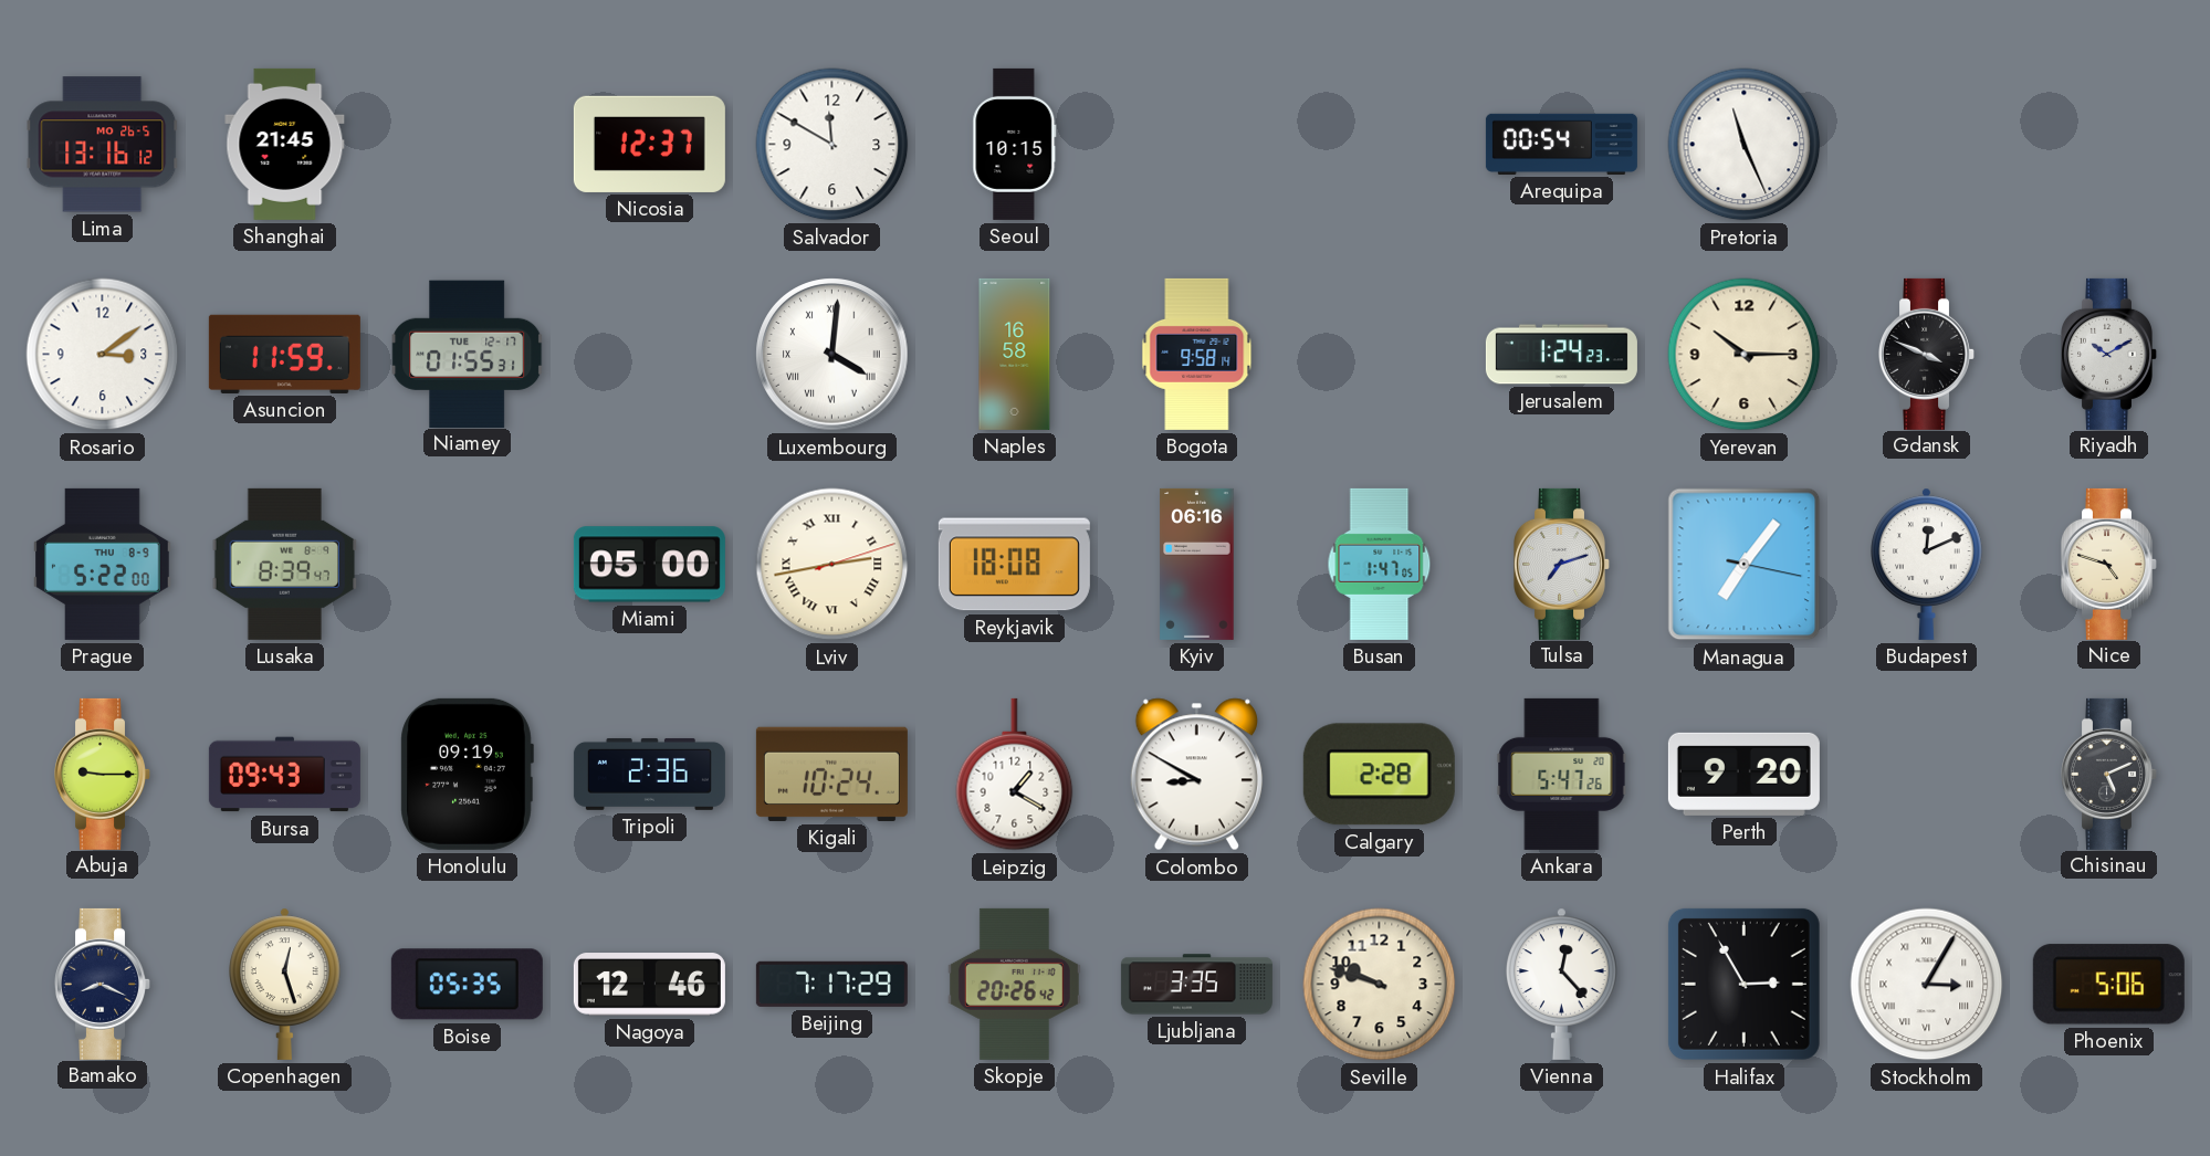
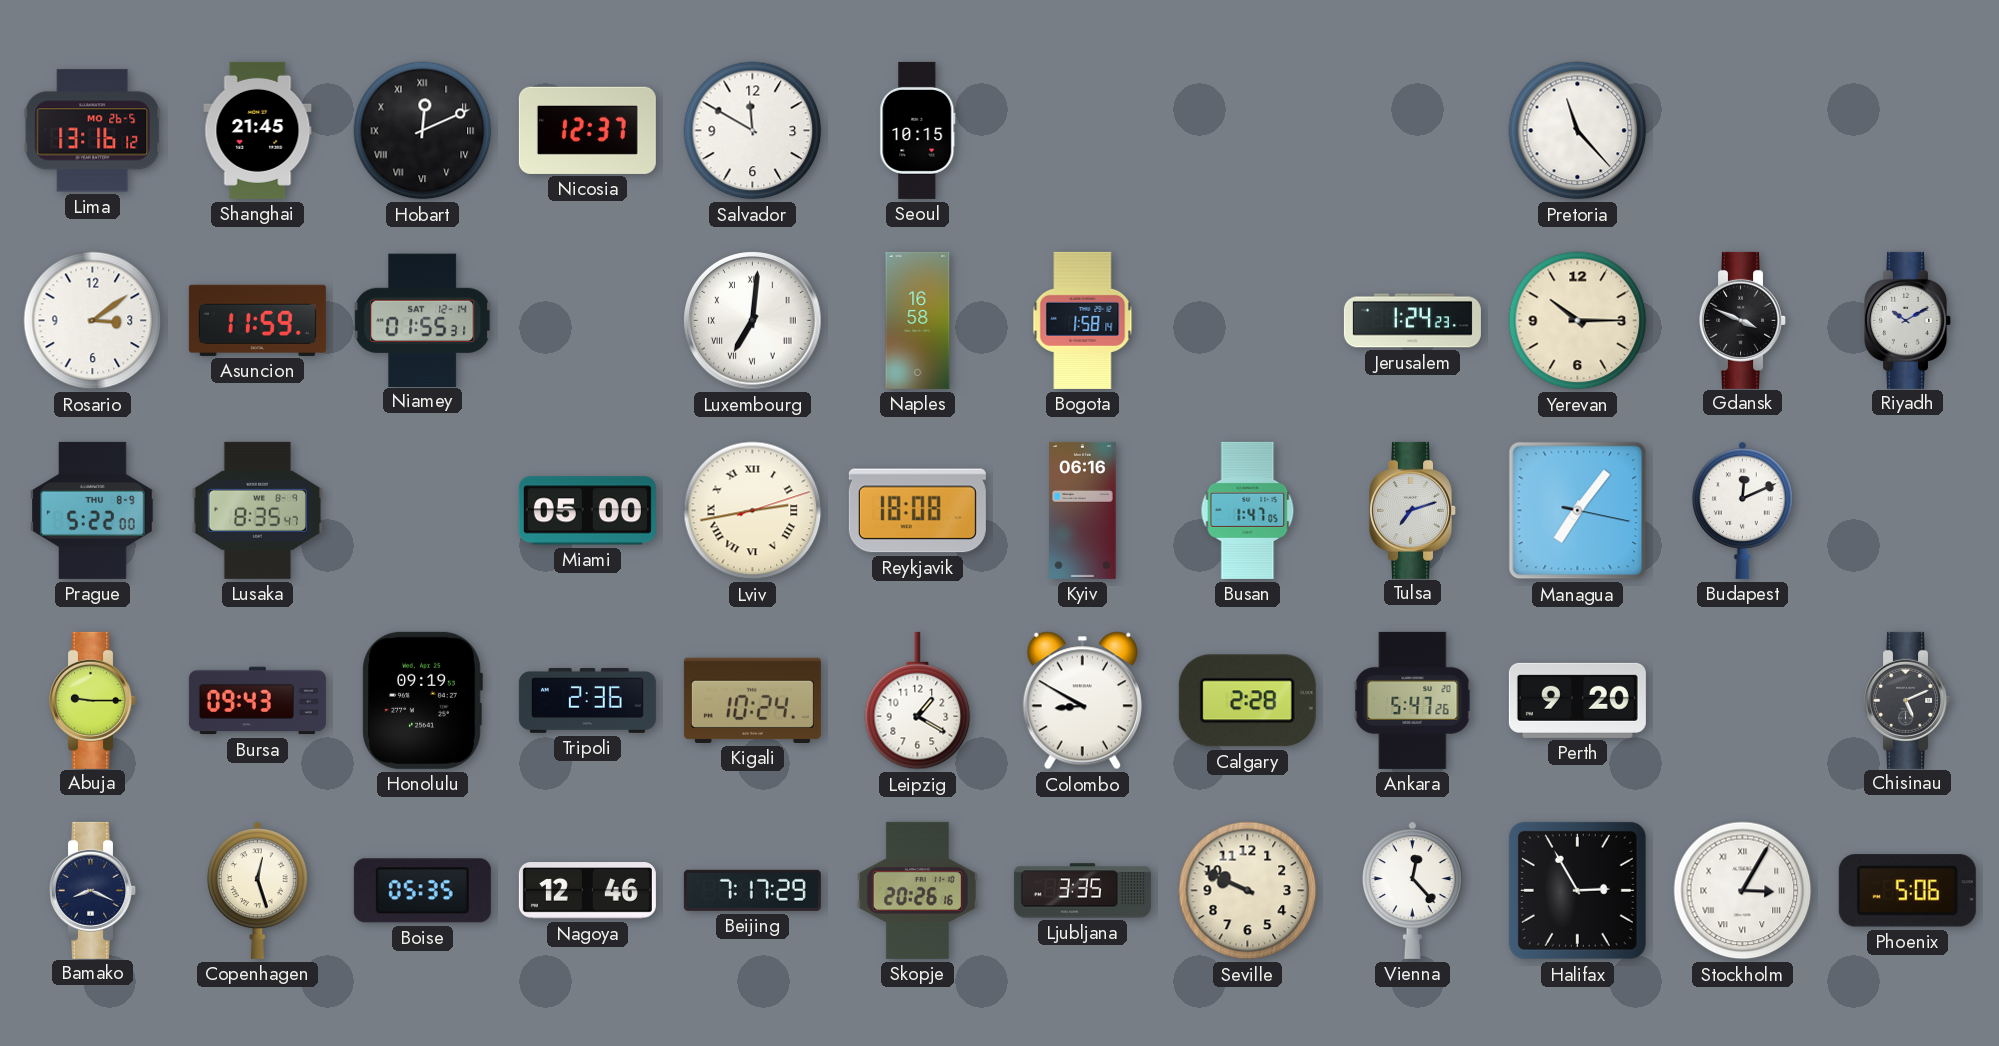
Hobart: none -> 12:11
Arequipa: 00:54 -> none
Pretoria: 11:26 -> 11:23
Niamey date: TUE 12-17 -> SAT 12-14
Luxembourg: 4:01 -> 7:01
Bogota: 9:58 -> 1:58
Lusaka: 8:39 -> 8:35
Nice: 4:48 -> none
Skopje: 20:26:42 -> 20:26:16
Seville: 9:48 -> 9:49
